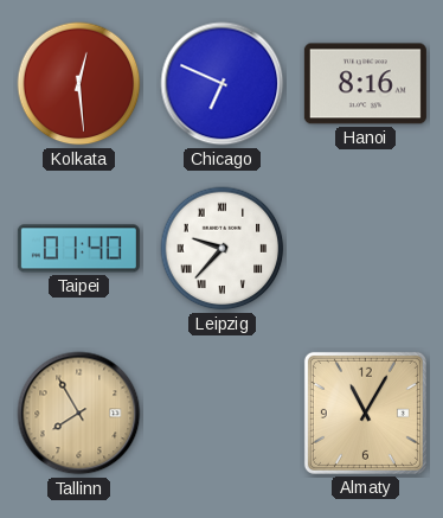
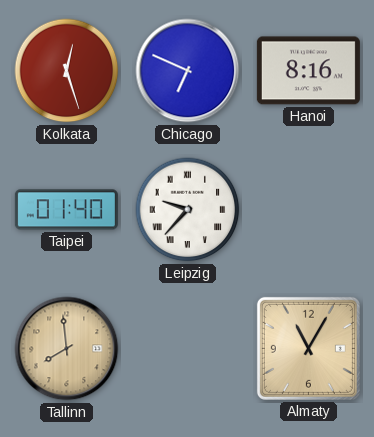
Kolkata: 12:29 -> 12:27
Tallinn: 7:55 -> 7:59
